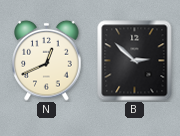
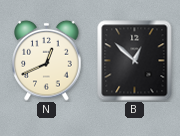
B: 2:52 -> 12:52
